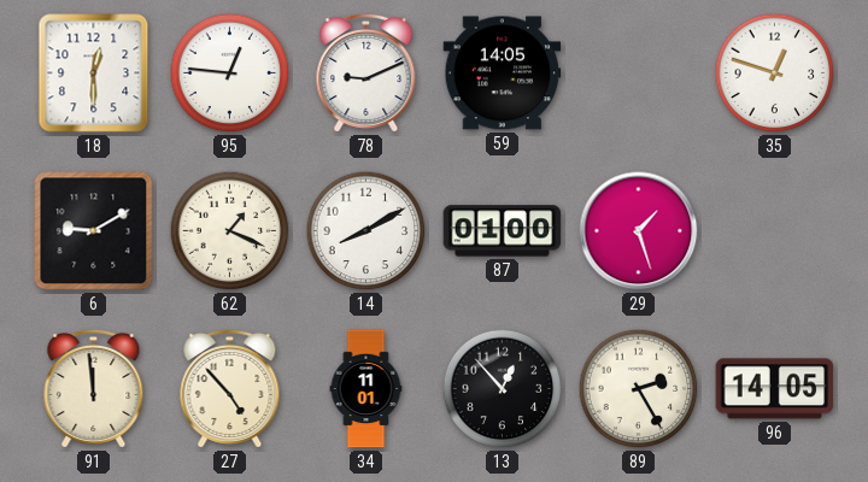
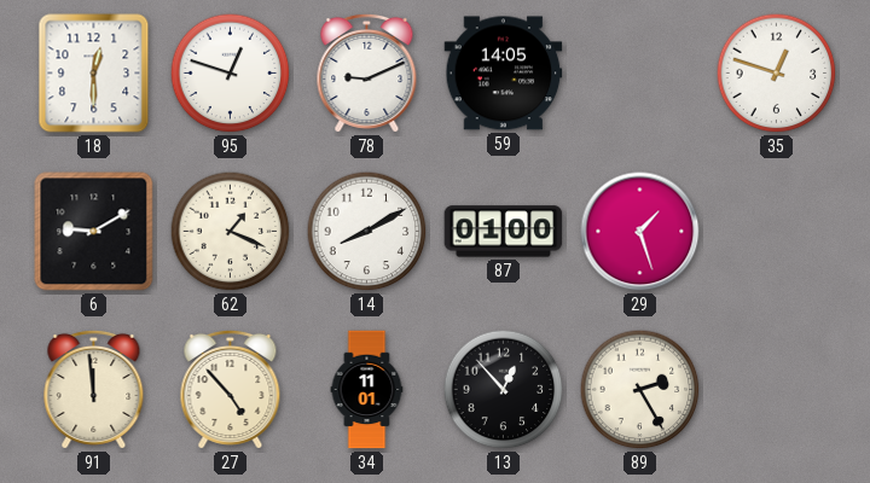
95: 12:46 -> 12:48
96: 14:05 -> none
